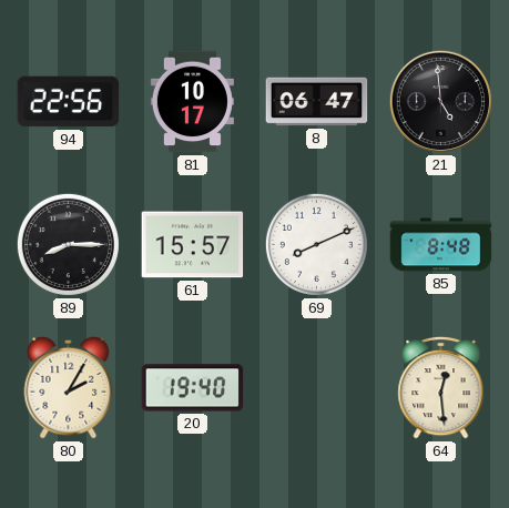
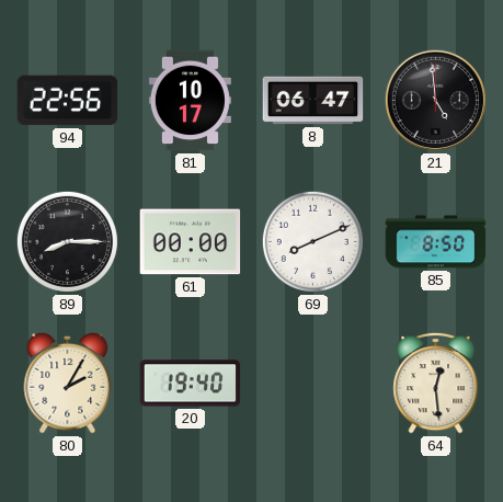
61: 15:57 -> 00:00
85: 8:48 -> 8:50
